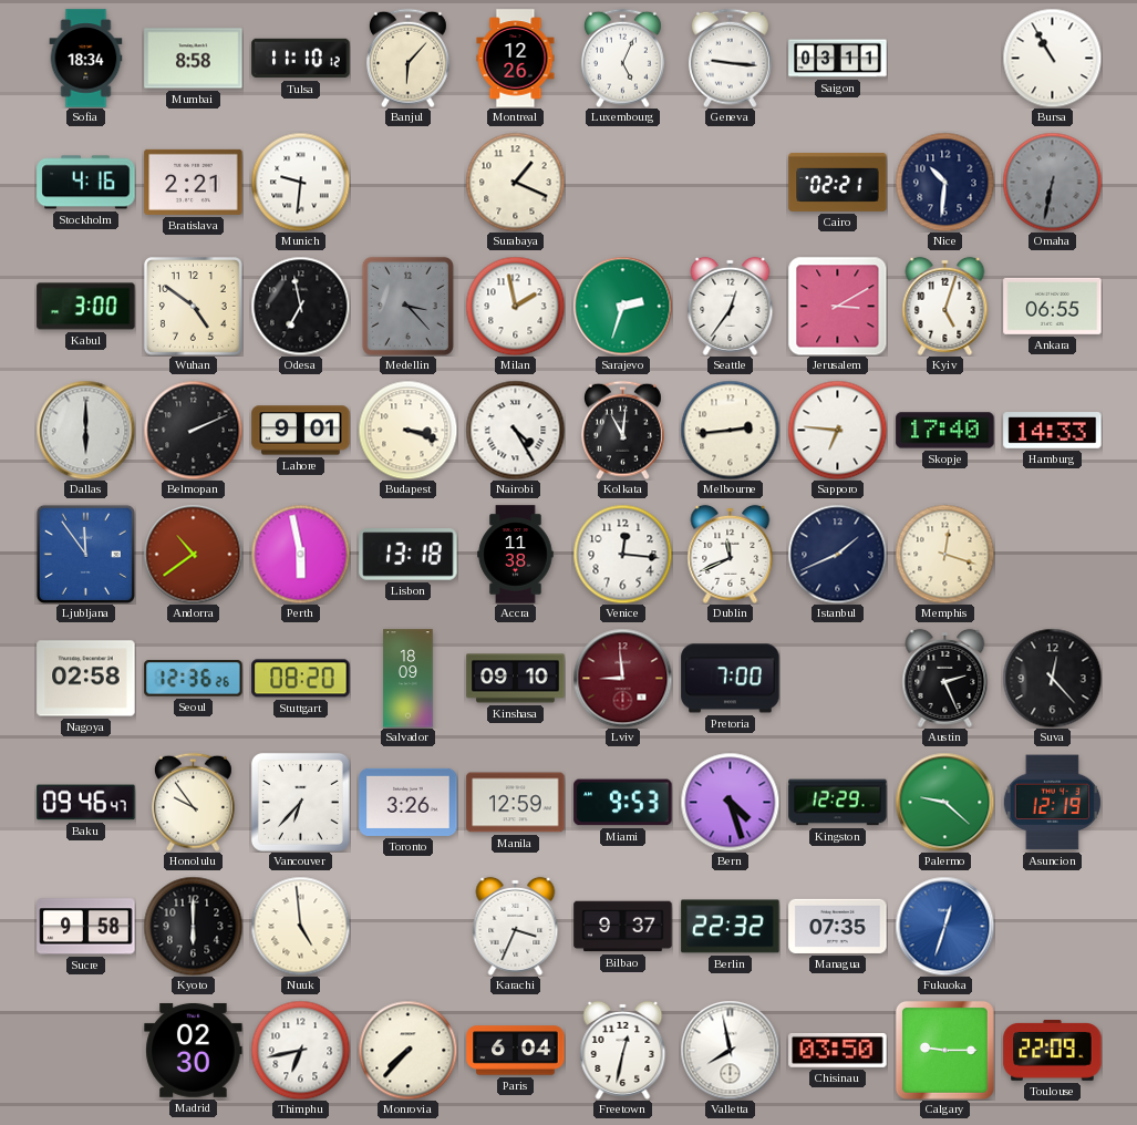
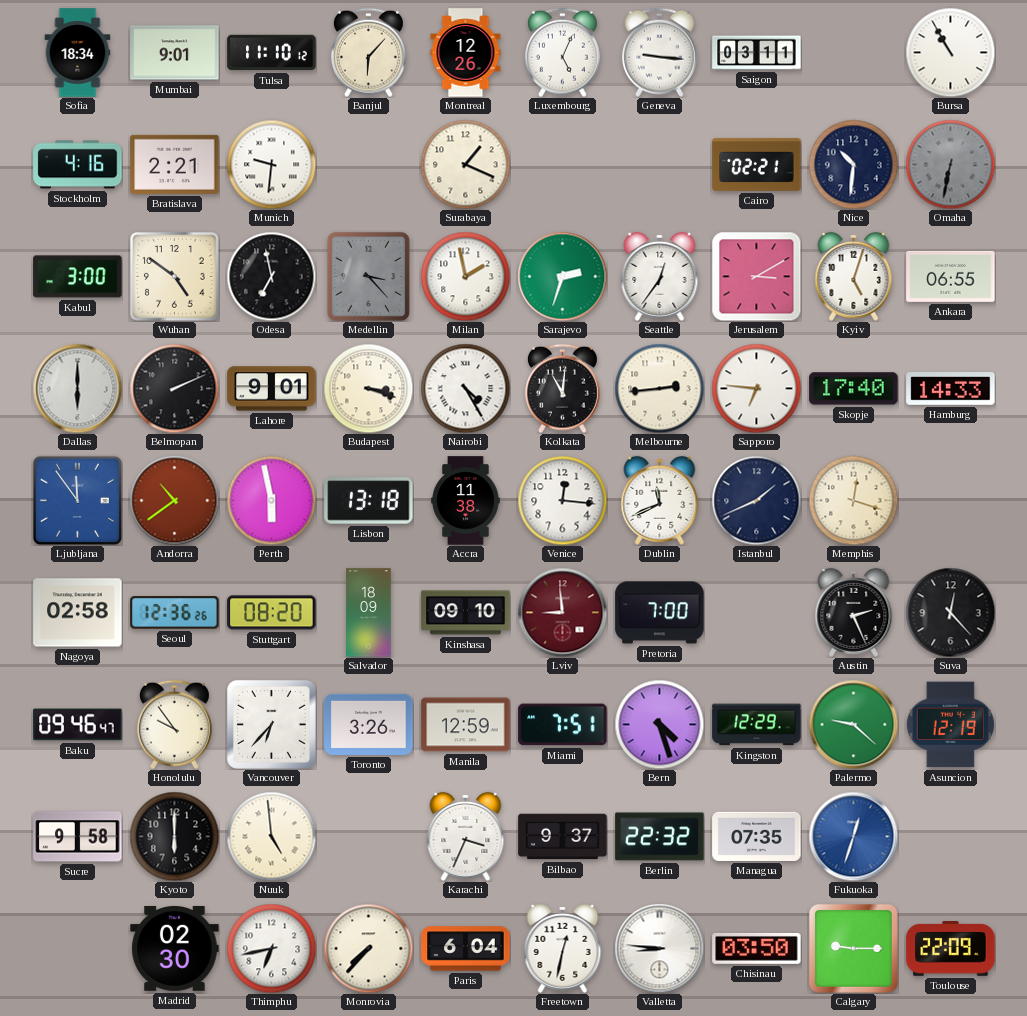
Mumbai: 8:58 -> 9:01
Miami: 9:53 -> 7:51
Valletta: 7:58 -> 8:46
